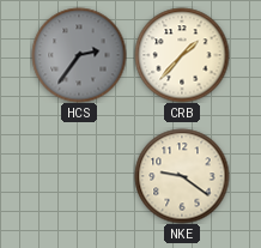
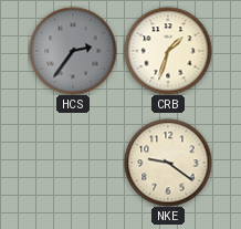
CRB: 1:37 -> 1:33
